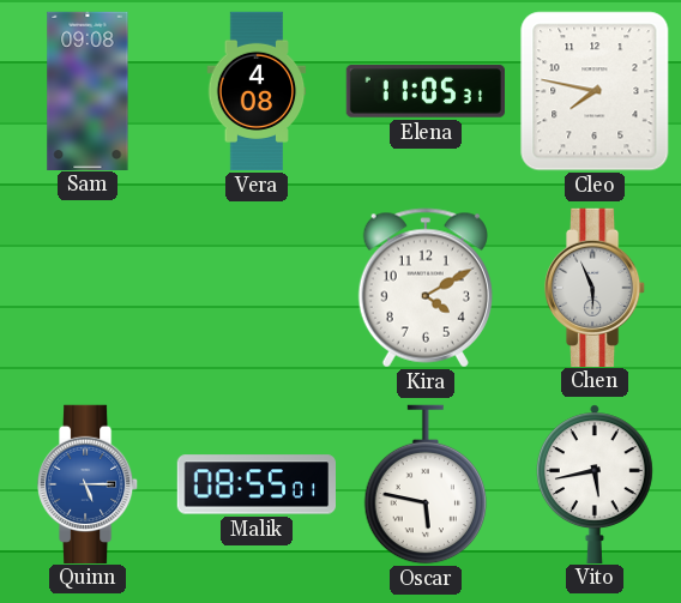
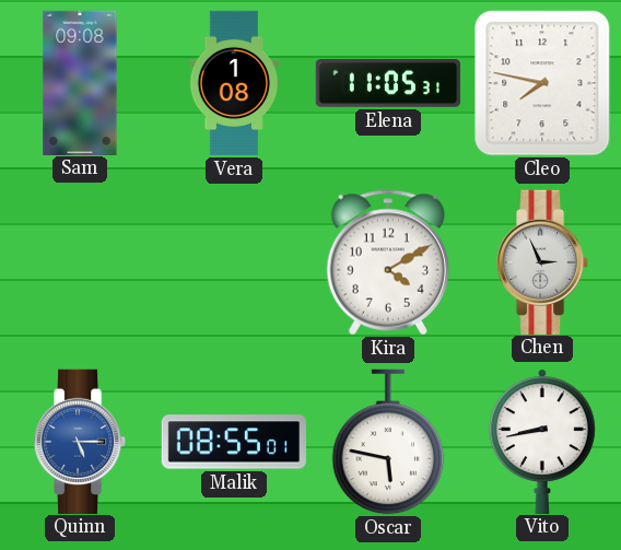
Vera: 4:08 -> 1:08
Chen: 5:56 -> 2:56
Vito: 5:43 -> 8:43
